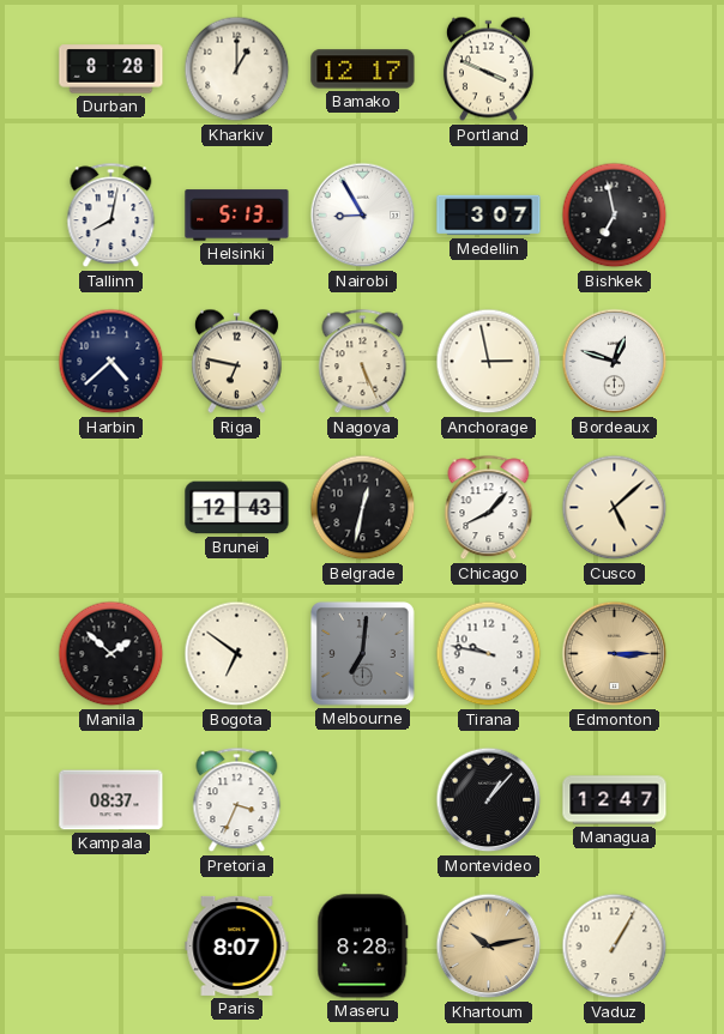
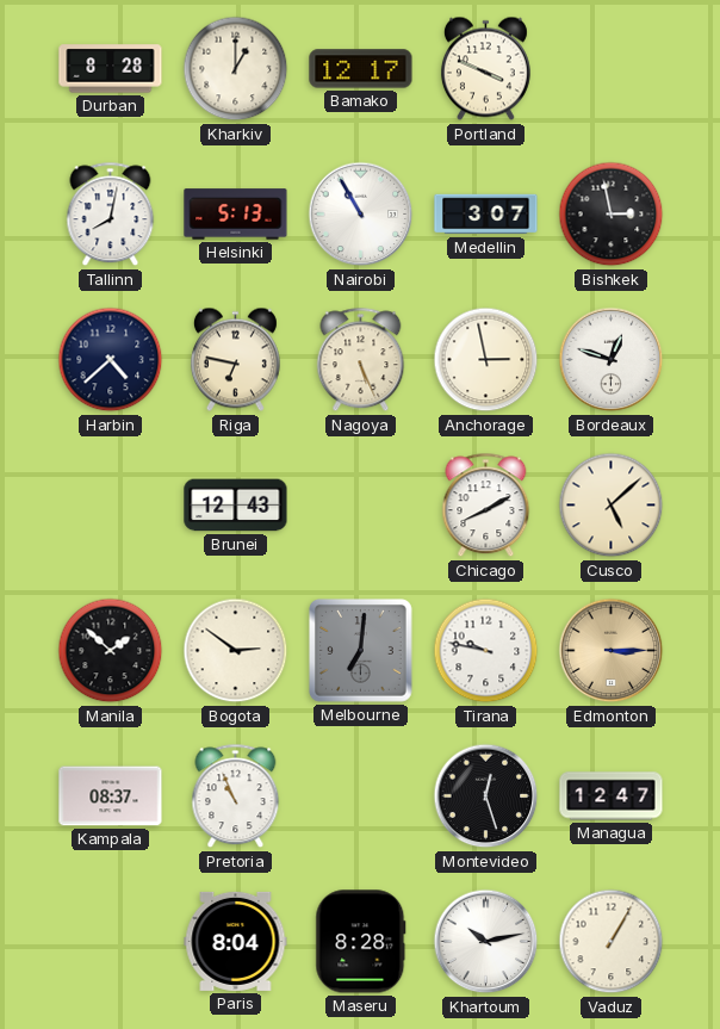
Nairobi: 8:55 -> 10:55
Bishkek: 6:58 -> 2:58
Belgrade: 12:32 -> none
Chicago: 8:07 -> 8:10
Bogota: 6:51 -> 2:51
Pretoria: 3:34 -> 10:56
Montevideo: 1:07 -> 12:27
Paris: 8:07 -> 8:04
Khartoum dial: champagne -> white
